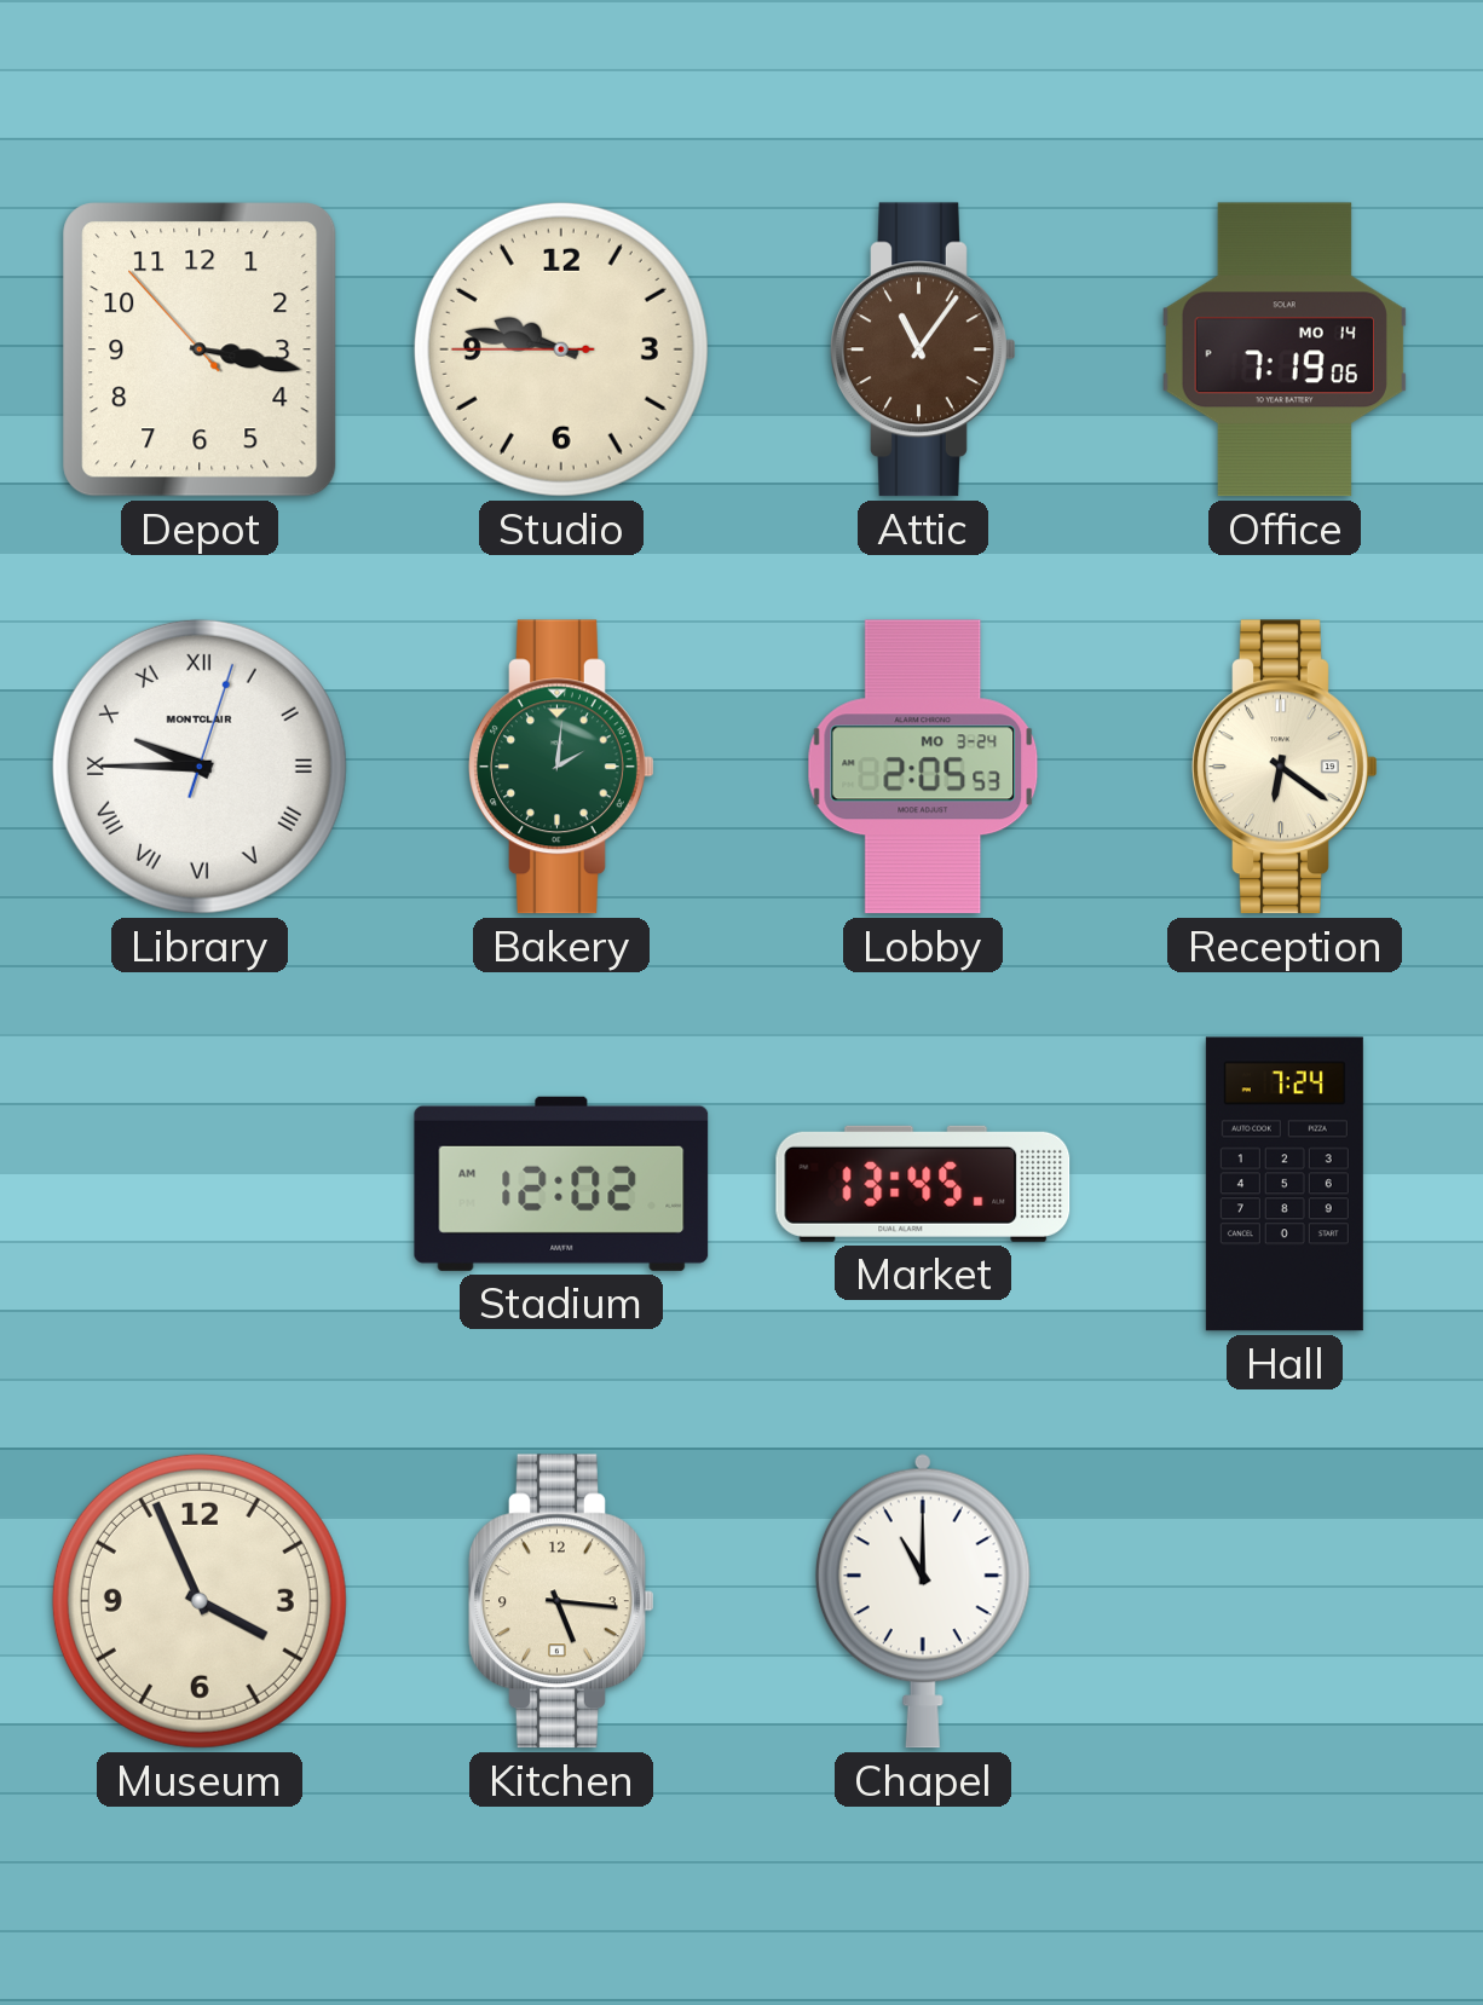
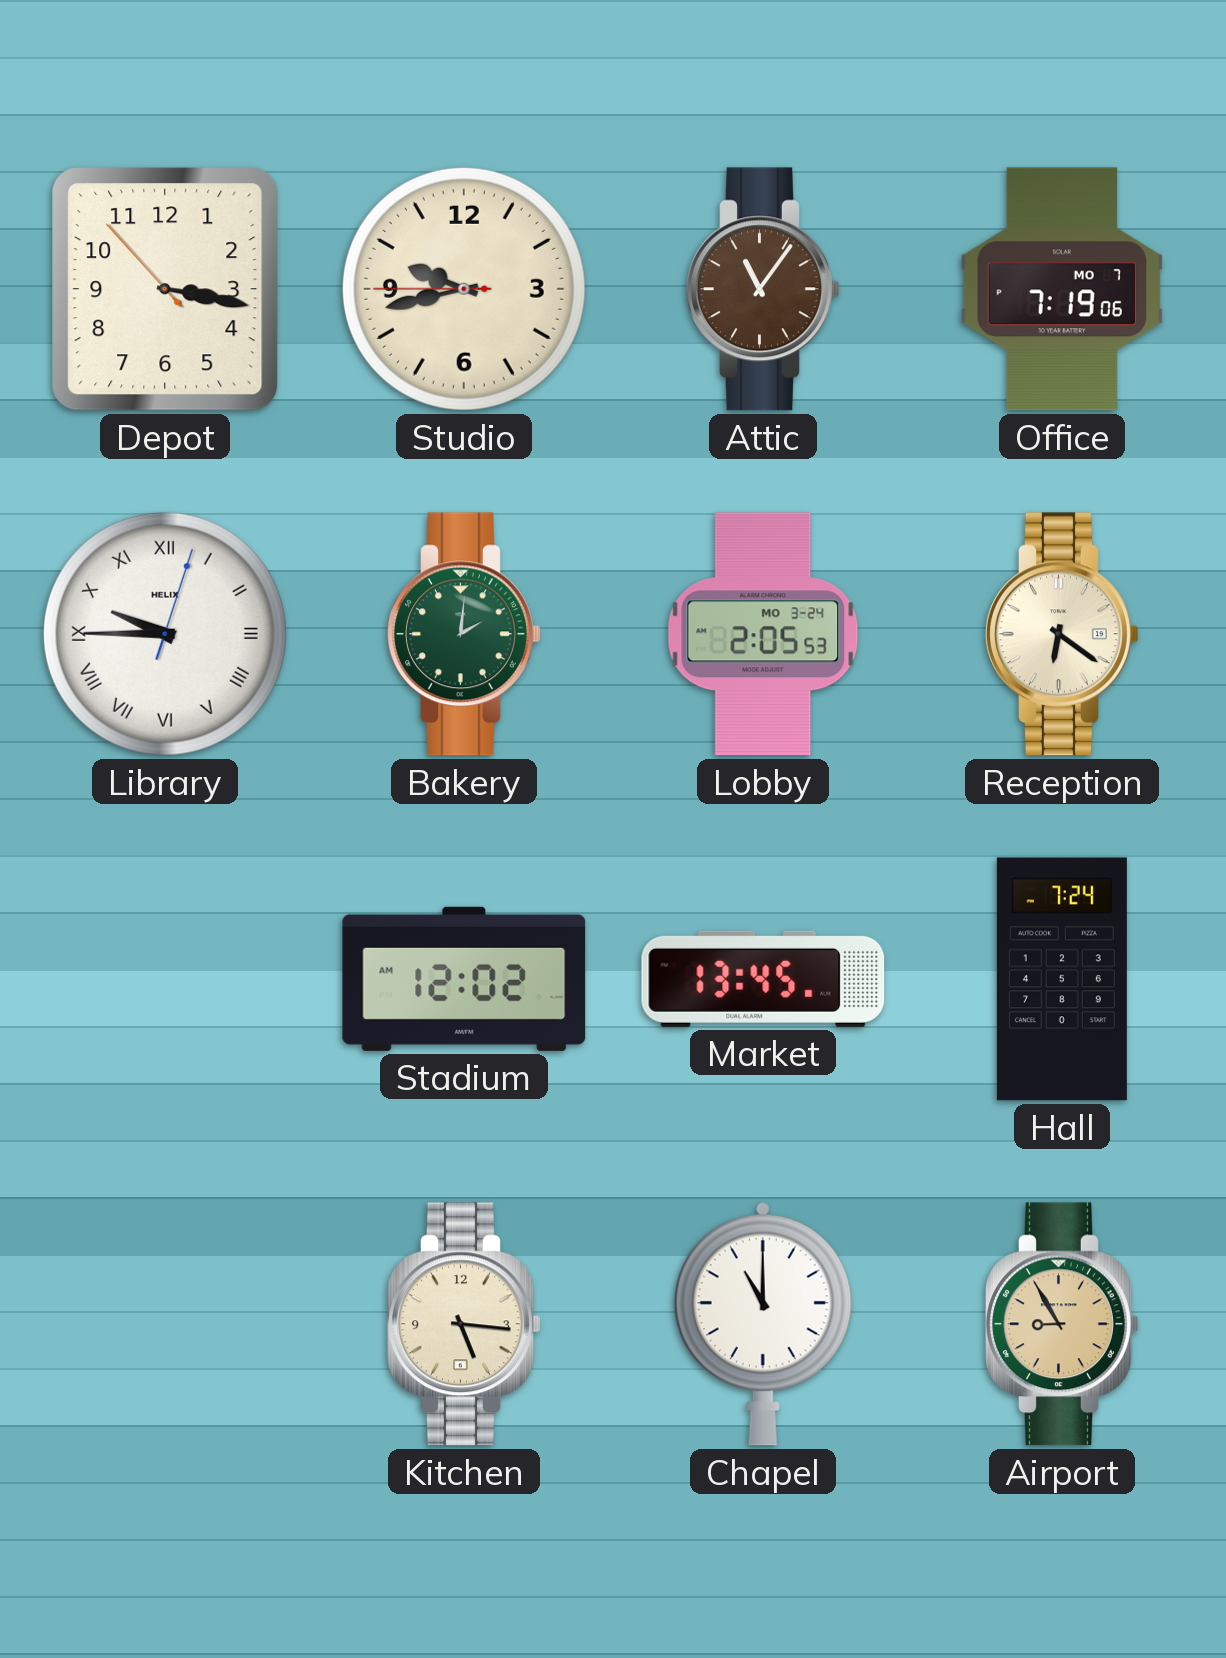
Studio: 9:46 -> 9:42
Office date: MO 14 -> MO 7
Library brand: MONTCLAIR -> HELIX
Museum: 3:56 -> none
Airport: none -> 8:55
